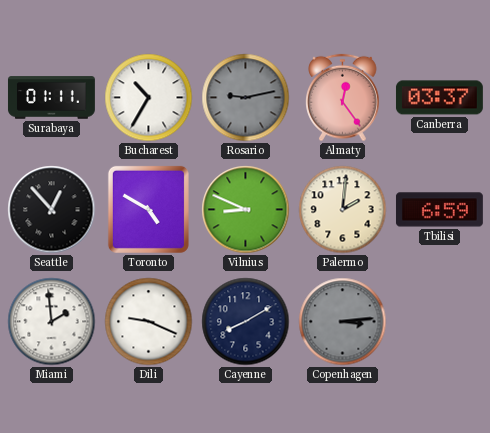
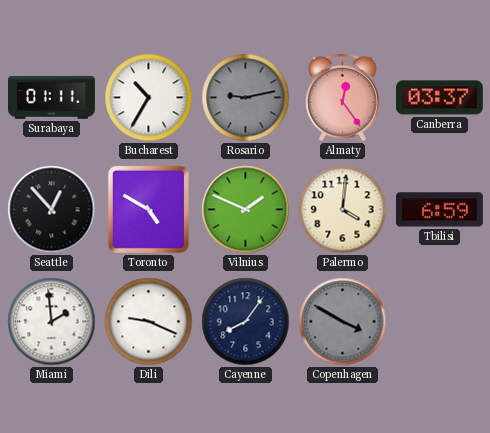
Vilnius: 8:49 -> 1:49
Palermo: 2:01 -> 4:01
Cayenne: 8:10 -> 8:06
Copenhagen: 3:14 -> 3:50
